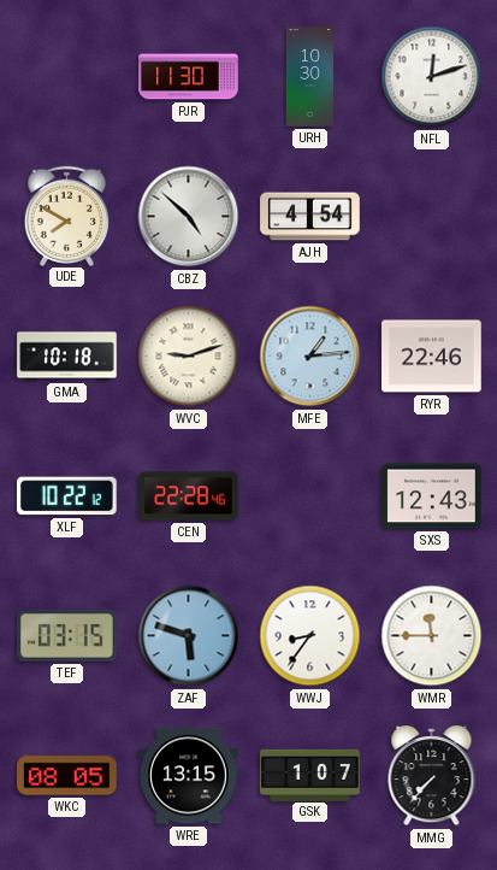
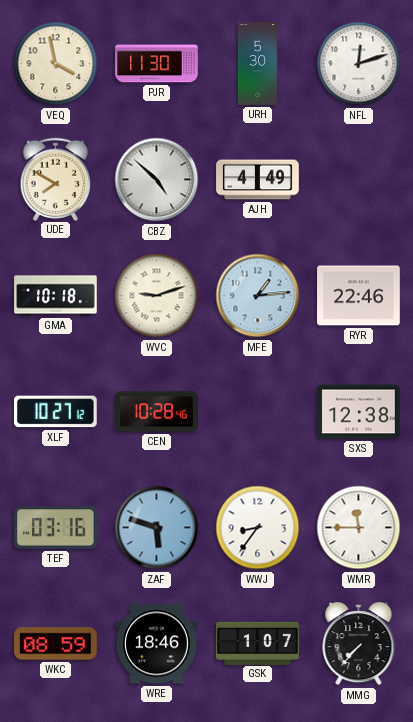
VEQ: none -> 3:58
URH: 10:30 -> 5:30
AJH: 4:54 -> 4:49
XLF: 10:22 -> 10:27
CEN: 22:28 -> 10:28
SXS: 12:43 -> 12:38
TEF: 03:15 -> 03:16
WKC: 08:05 -> 08:59
WRE: 13:15 -> 18:46
